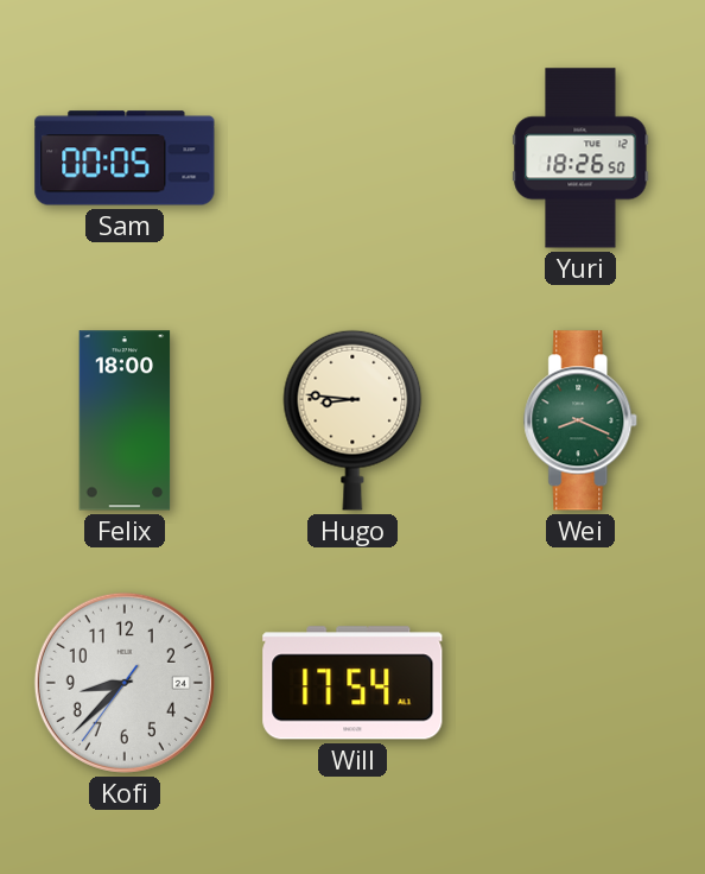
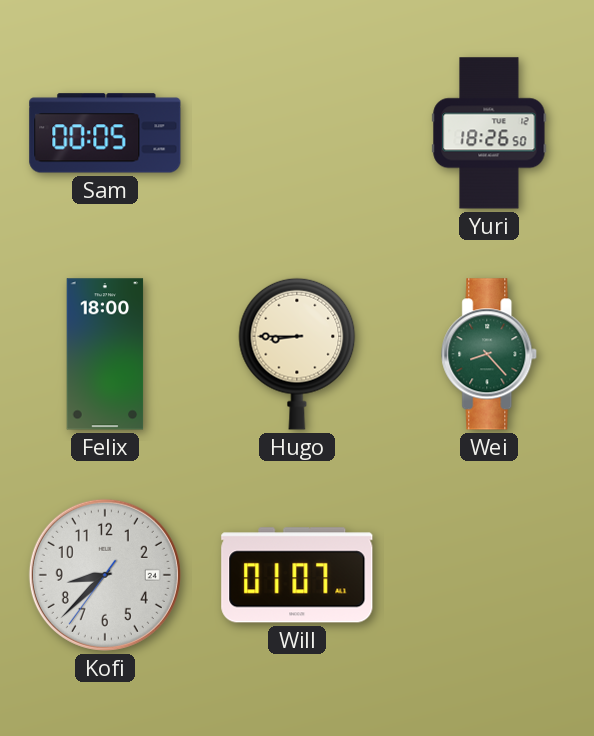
Hugo: 8:46 -> 8:45
Wei: 8:19 -> 8:23
Will: 17:54 -> 01:07
